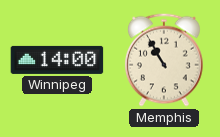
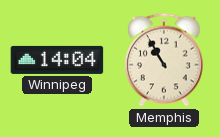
Winnipeg: 14:00 -> 14:04
